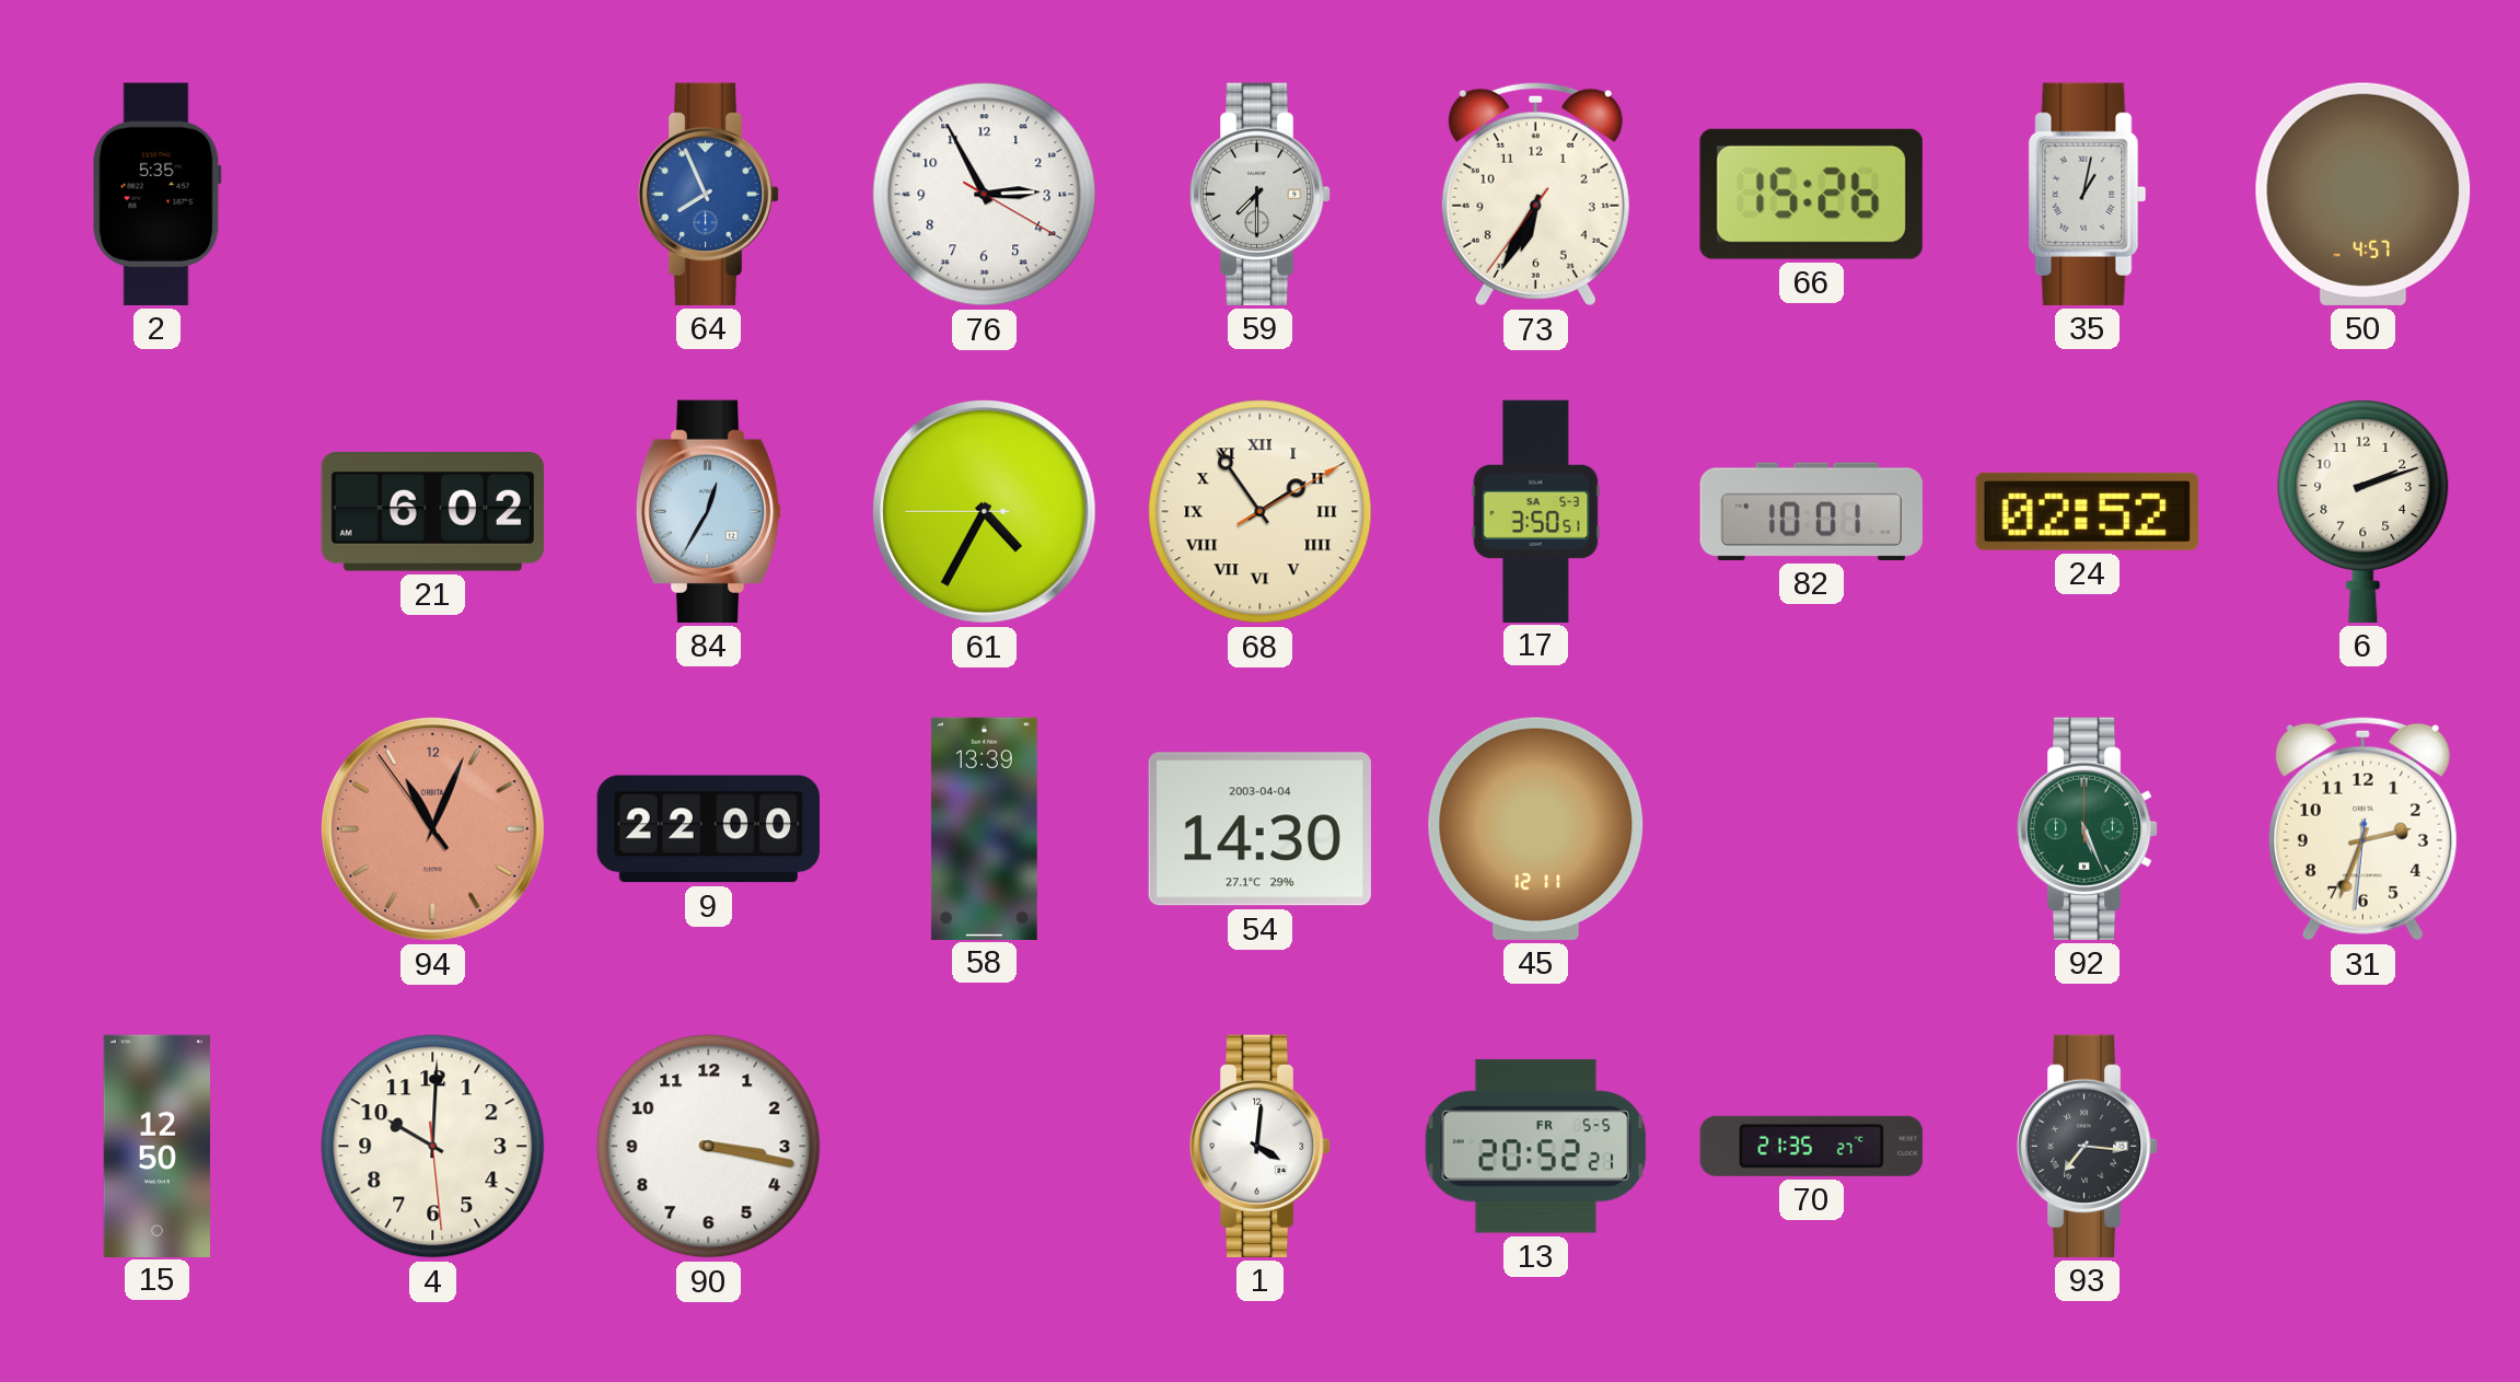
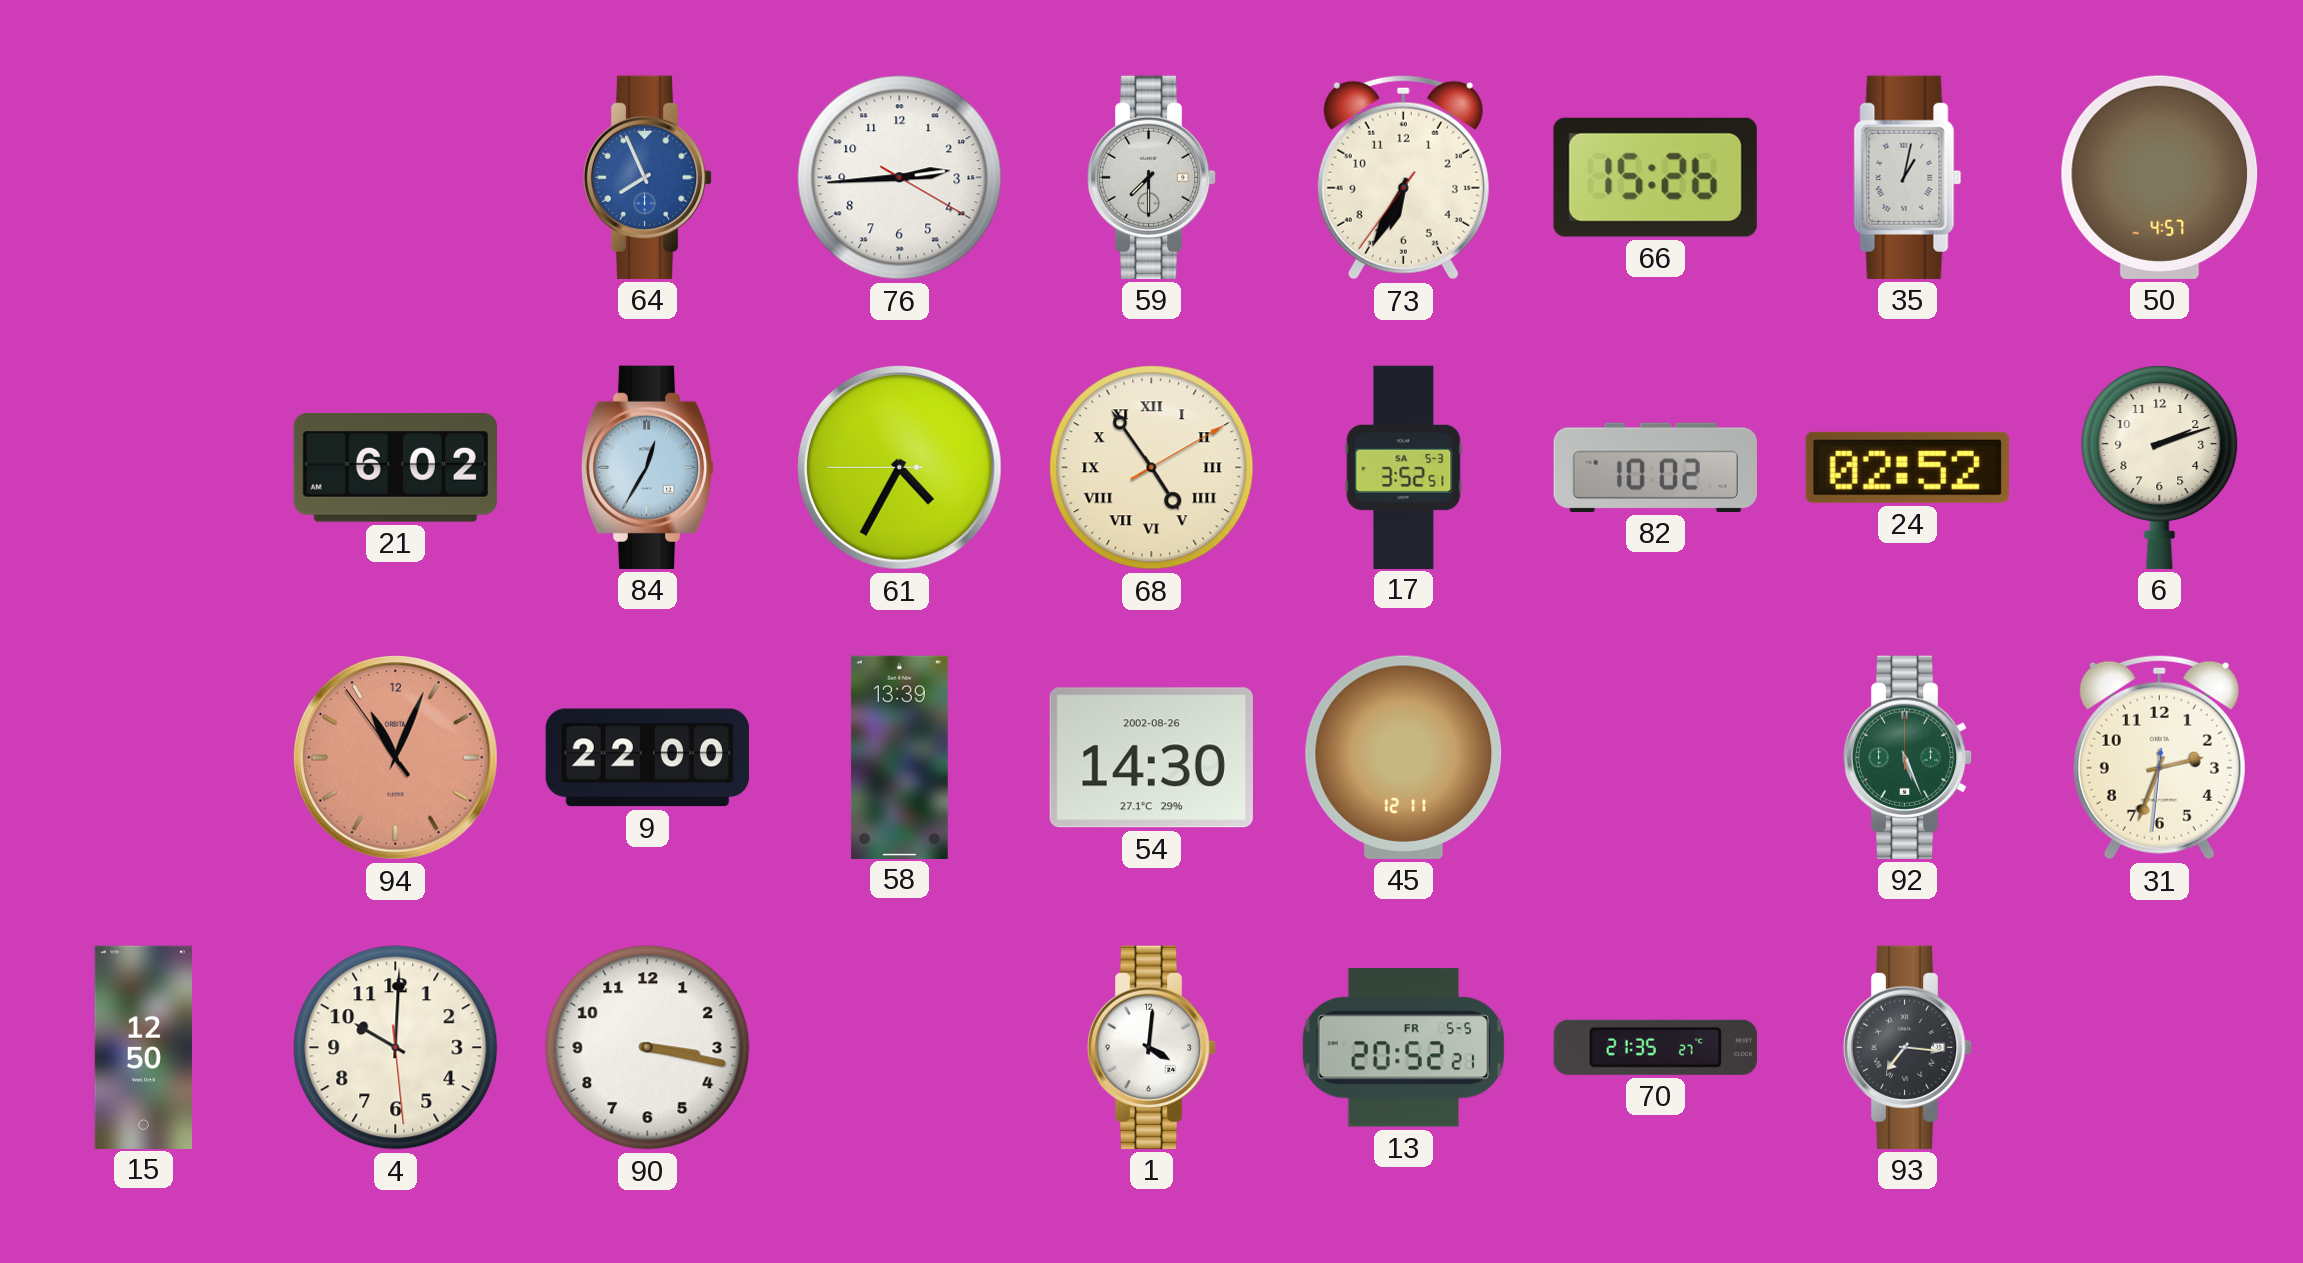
2: 5:35 -> none
76: 2:55 -> 2:44
68: 1:54 -> 4:54
17: 3:50 -> 3:52
82: 10:01 -> 10:02
54 date: 2003-04-04 -> 2002-08-26
